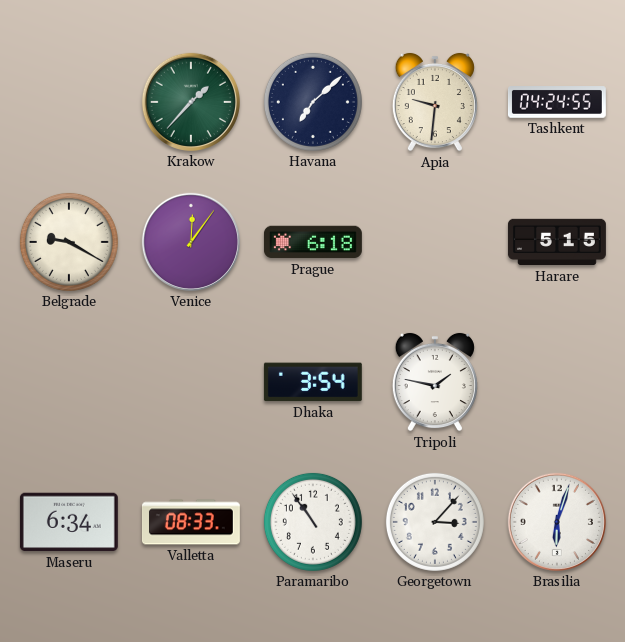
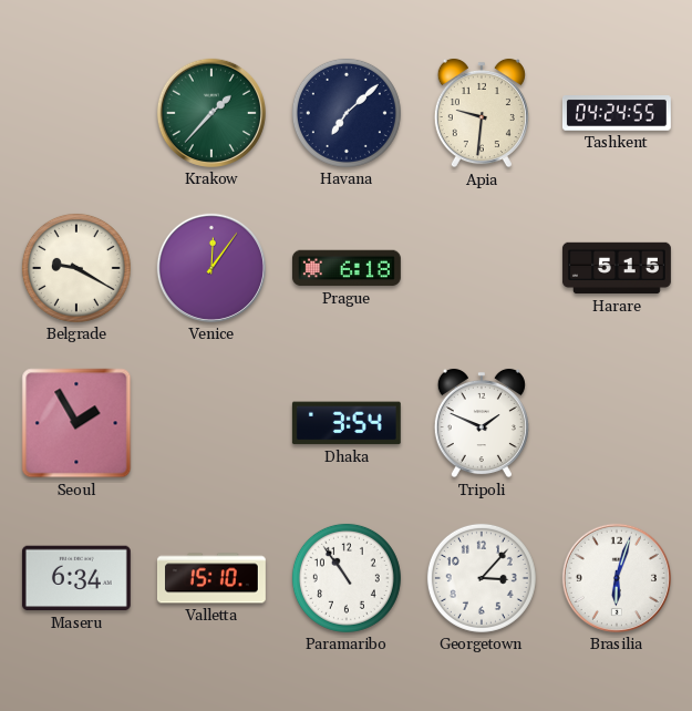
Seoul: none -> 1:55
Tripoli: 1:47 -> 1:49
Valletta: 08:33 -> 15:10
